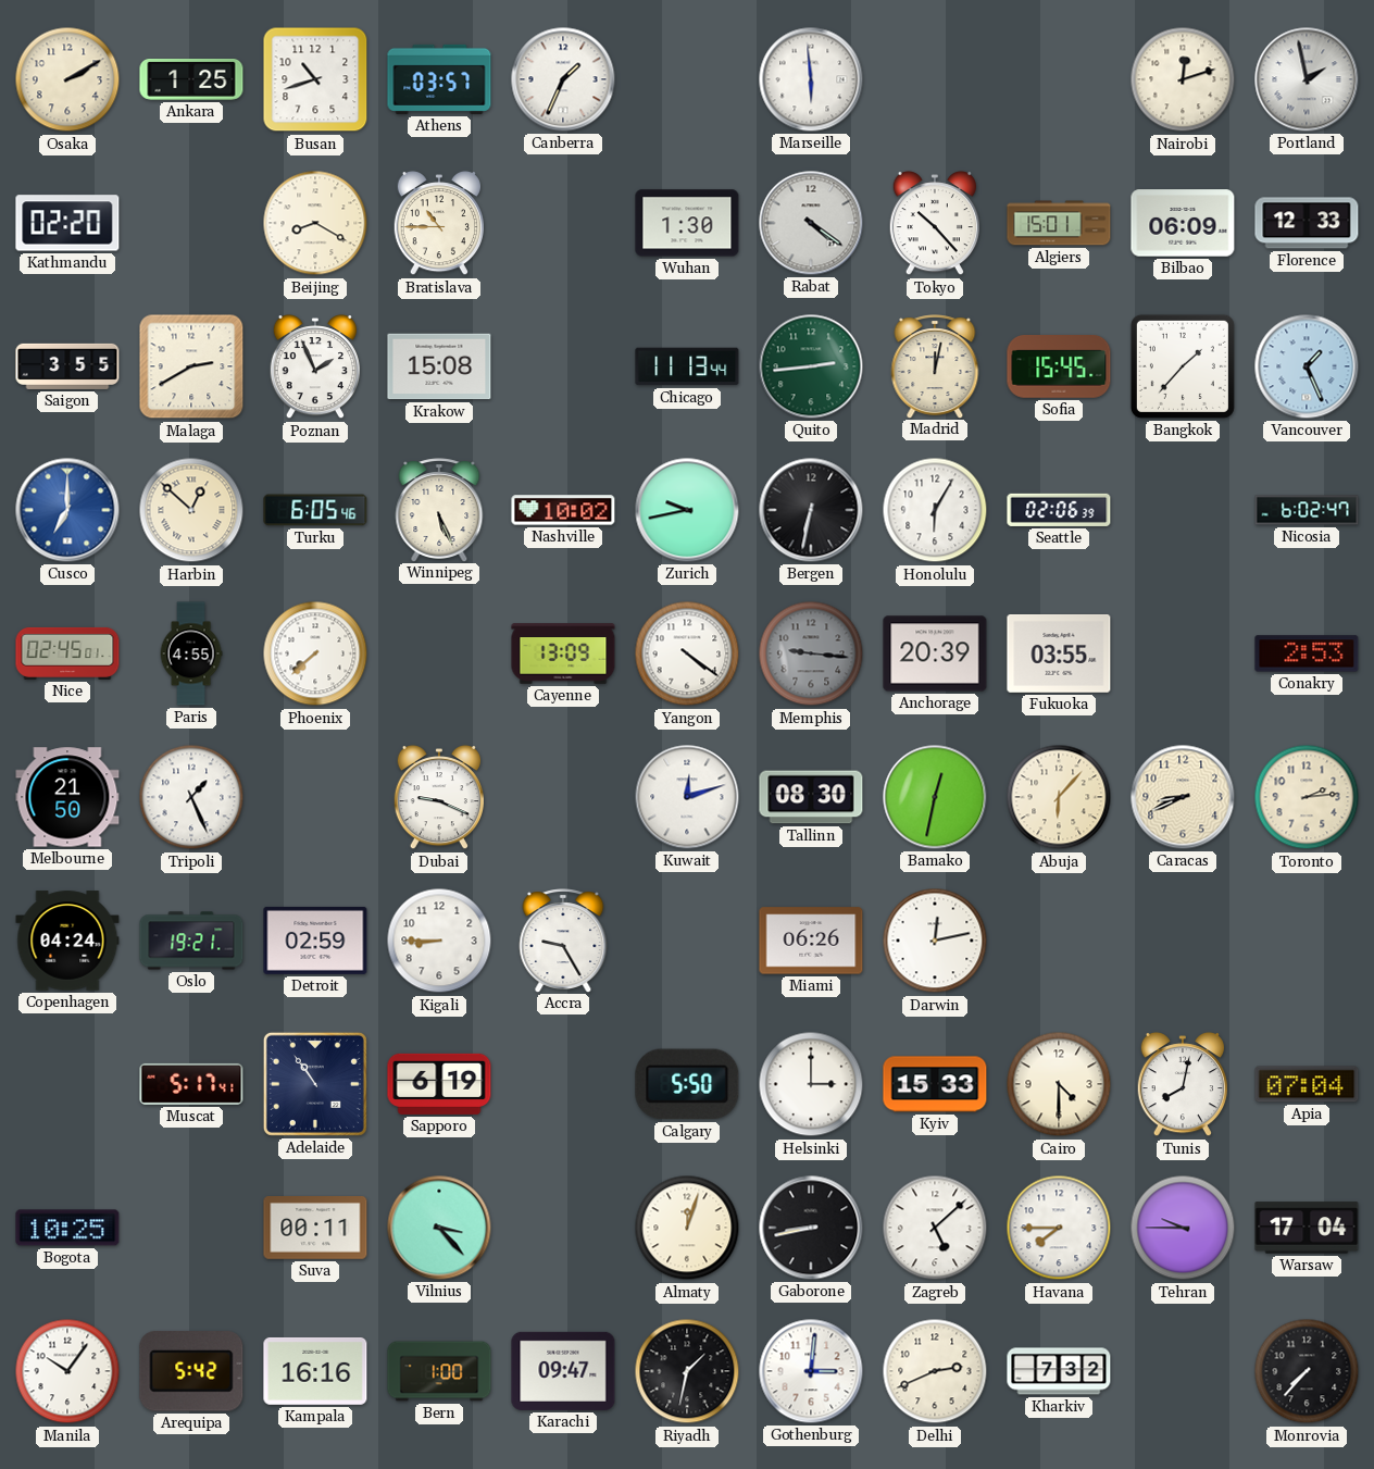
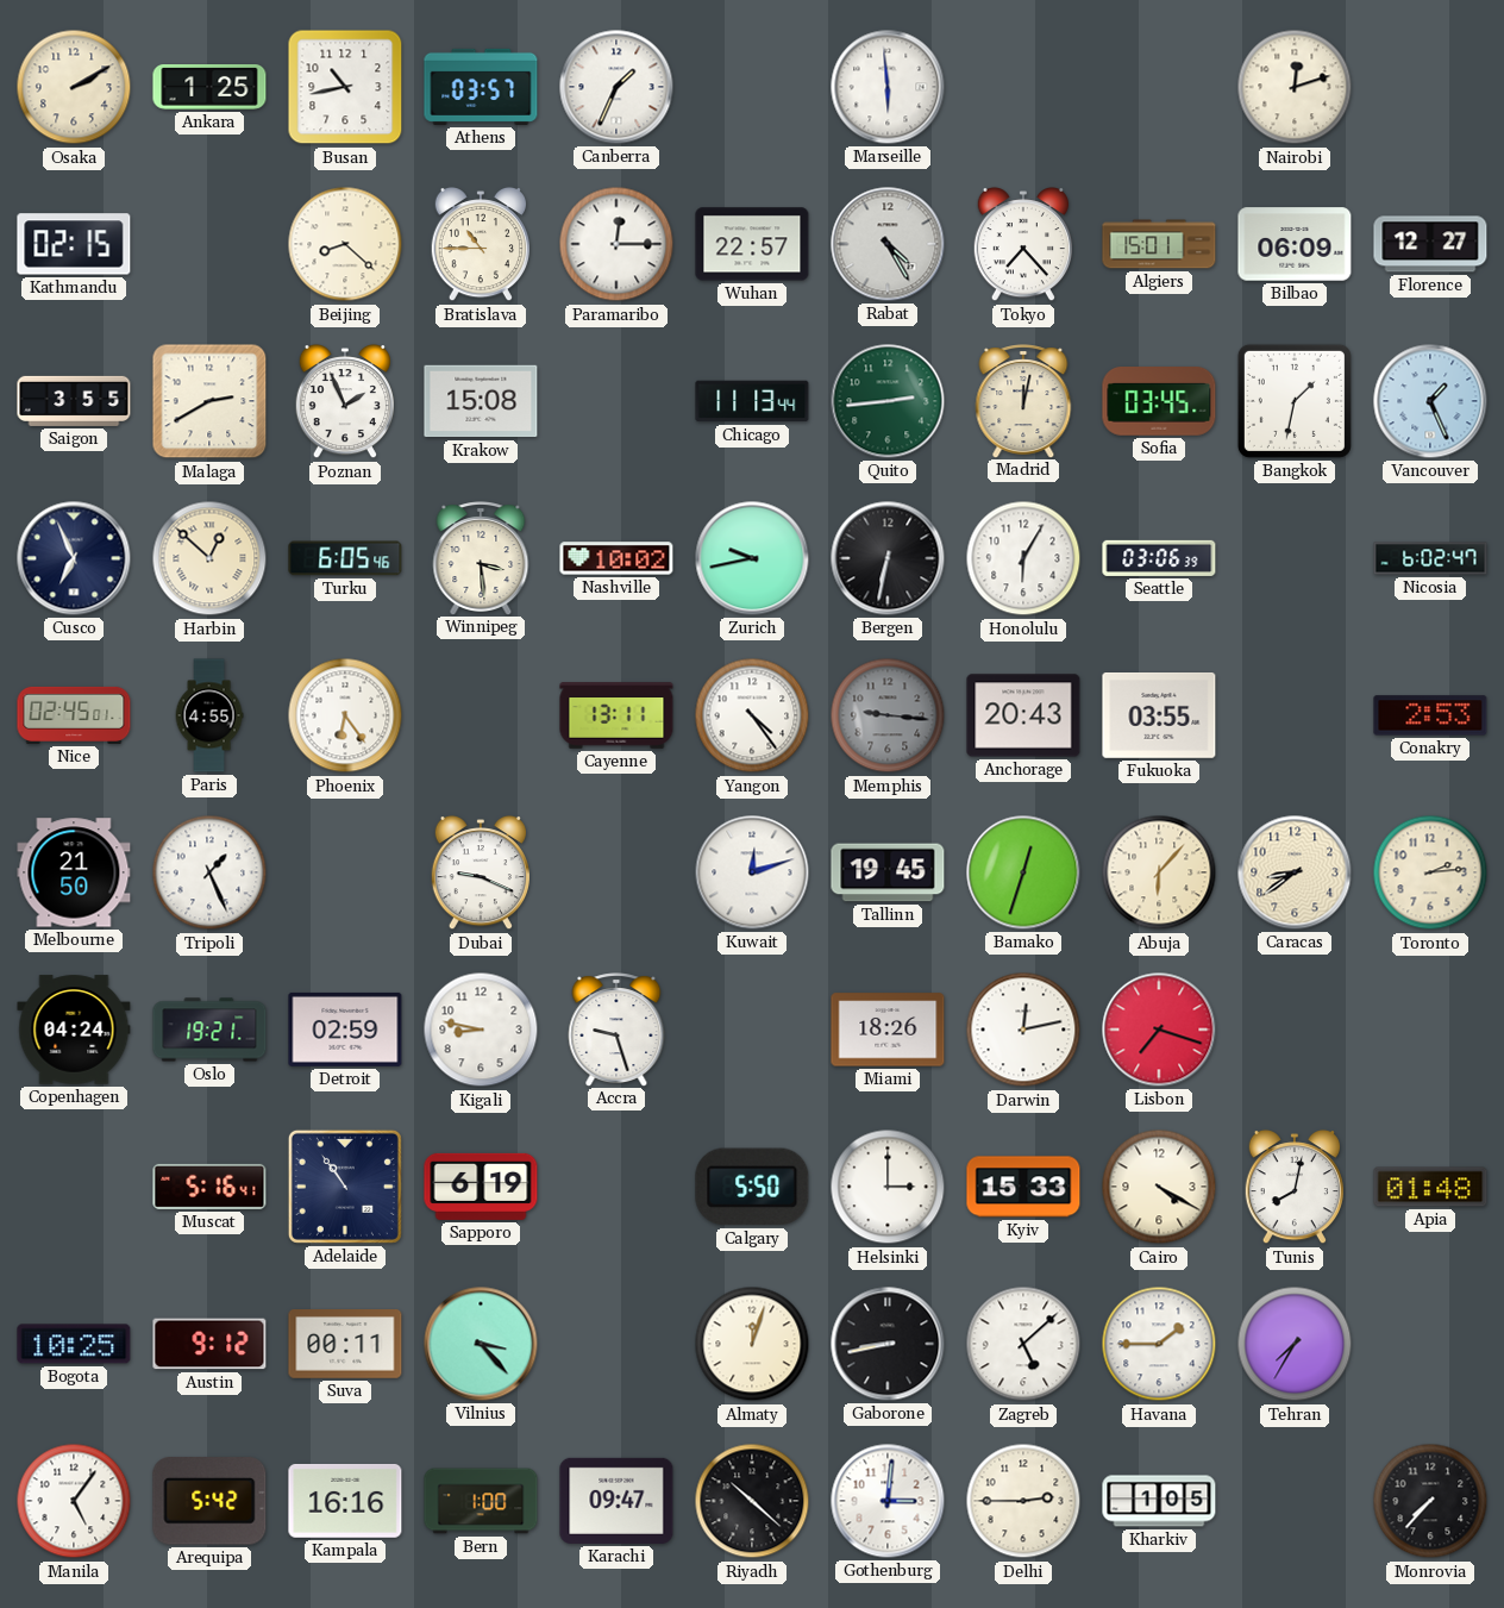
Busan: 10:42 -> 10:43
Portland: 1:58 -> none
Kathmandu: 02:20 -> 02:15
Beijing: 8:20 -> 8:22
Paramaribo: none -> 12:15
Wuhan: 1:30 -> 22:57
Rabat: 4:21 -> 4:25
Tokyo: 10:23 -> 7:23
Florence: 12:33 -> 12:27
Sofia: 15:45 -> 03:45
Bangkok: 1:37 -> 1:32
Cusco: 7:00 -> 6:56
Cusco dial: blue -> navy
Winnipeg: 5:26 -> 3:29
Seattle: 02:06 -> 03:06
Phoenix: 7:38 -> 6:24
Cayenne: 13:09 -> 13:11
Yangon: 4:21 -> 4:24
Anchorage: 20:39 -> 20:43
Tallinn: 08:30 -> 19:45
Bamako: 12:32 -> 12:33
Caracas: 8:41 -> 8:39
Kigali: 8:45 -> 8:47
Accra: 9:25 -> 9:27
Miami: 06:26 -> 18:26
Lisbon: none -> 7:18
Muscat: 5:17 -> 5:16
Cairo: 4:30 -> 4:20
Apia: 07:04 -> 01:48
Austin: none -> 9:12
Havana: 7:45 -> 1:45
Tehran: 9:45 -> 7:35
Warsaw: 17:04 -> none
Manila: 10:06 -> 5:06
Riyadh: 1:32 -> 10:22
Delhi: 2:41 -> 2:45
Kharkiv: 7:32 -> 1:05
